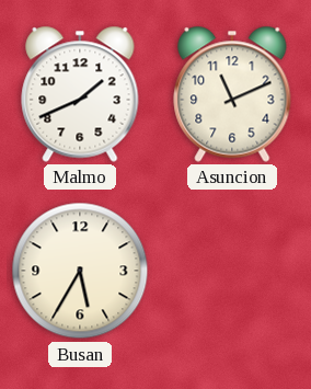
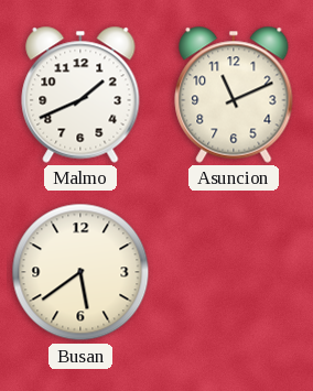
Busan: 5:35 -> 5:39
